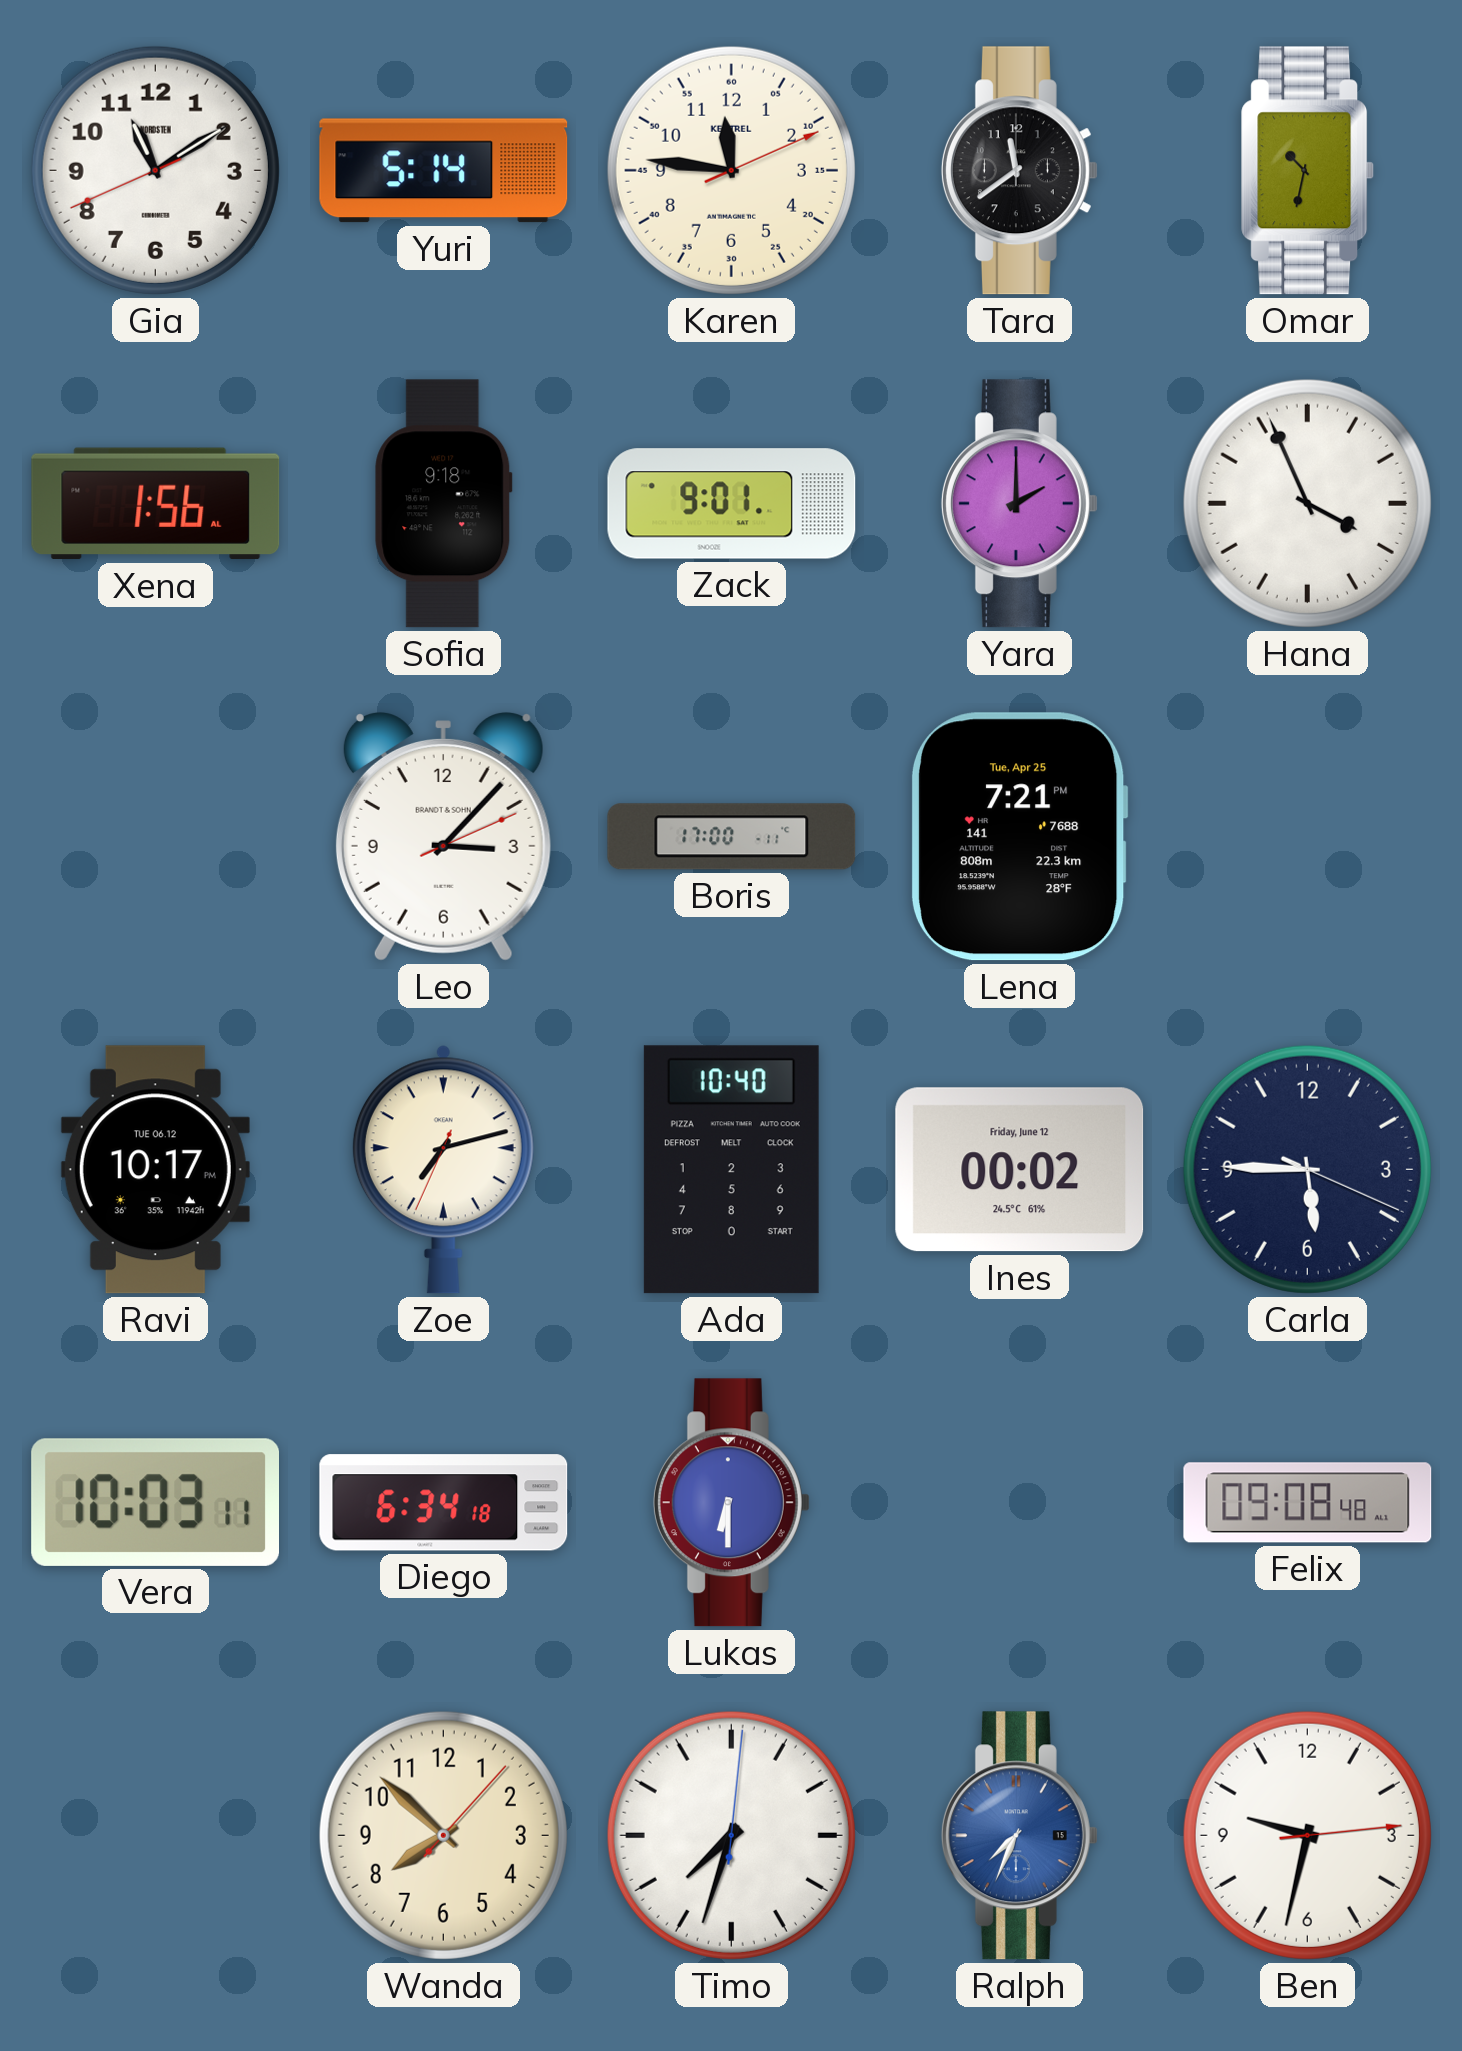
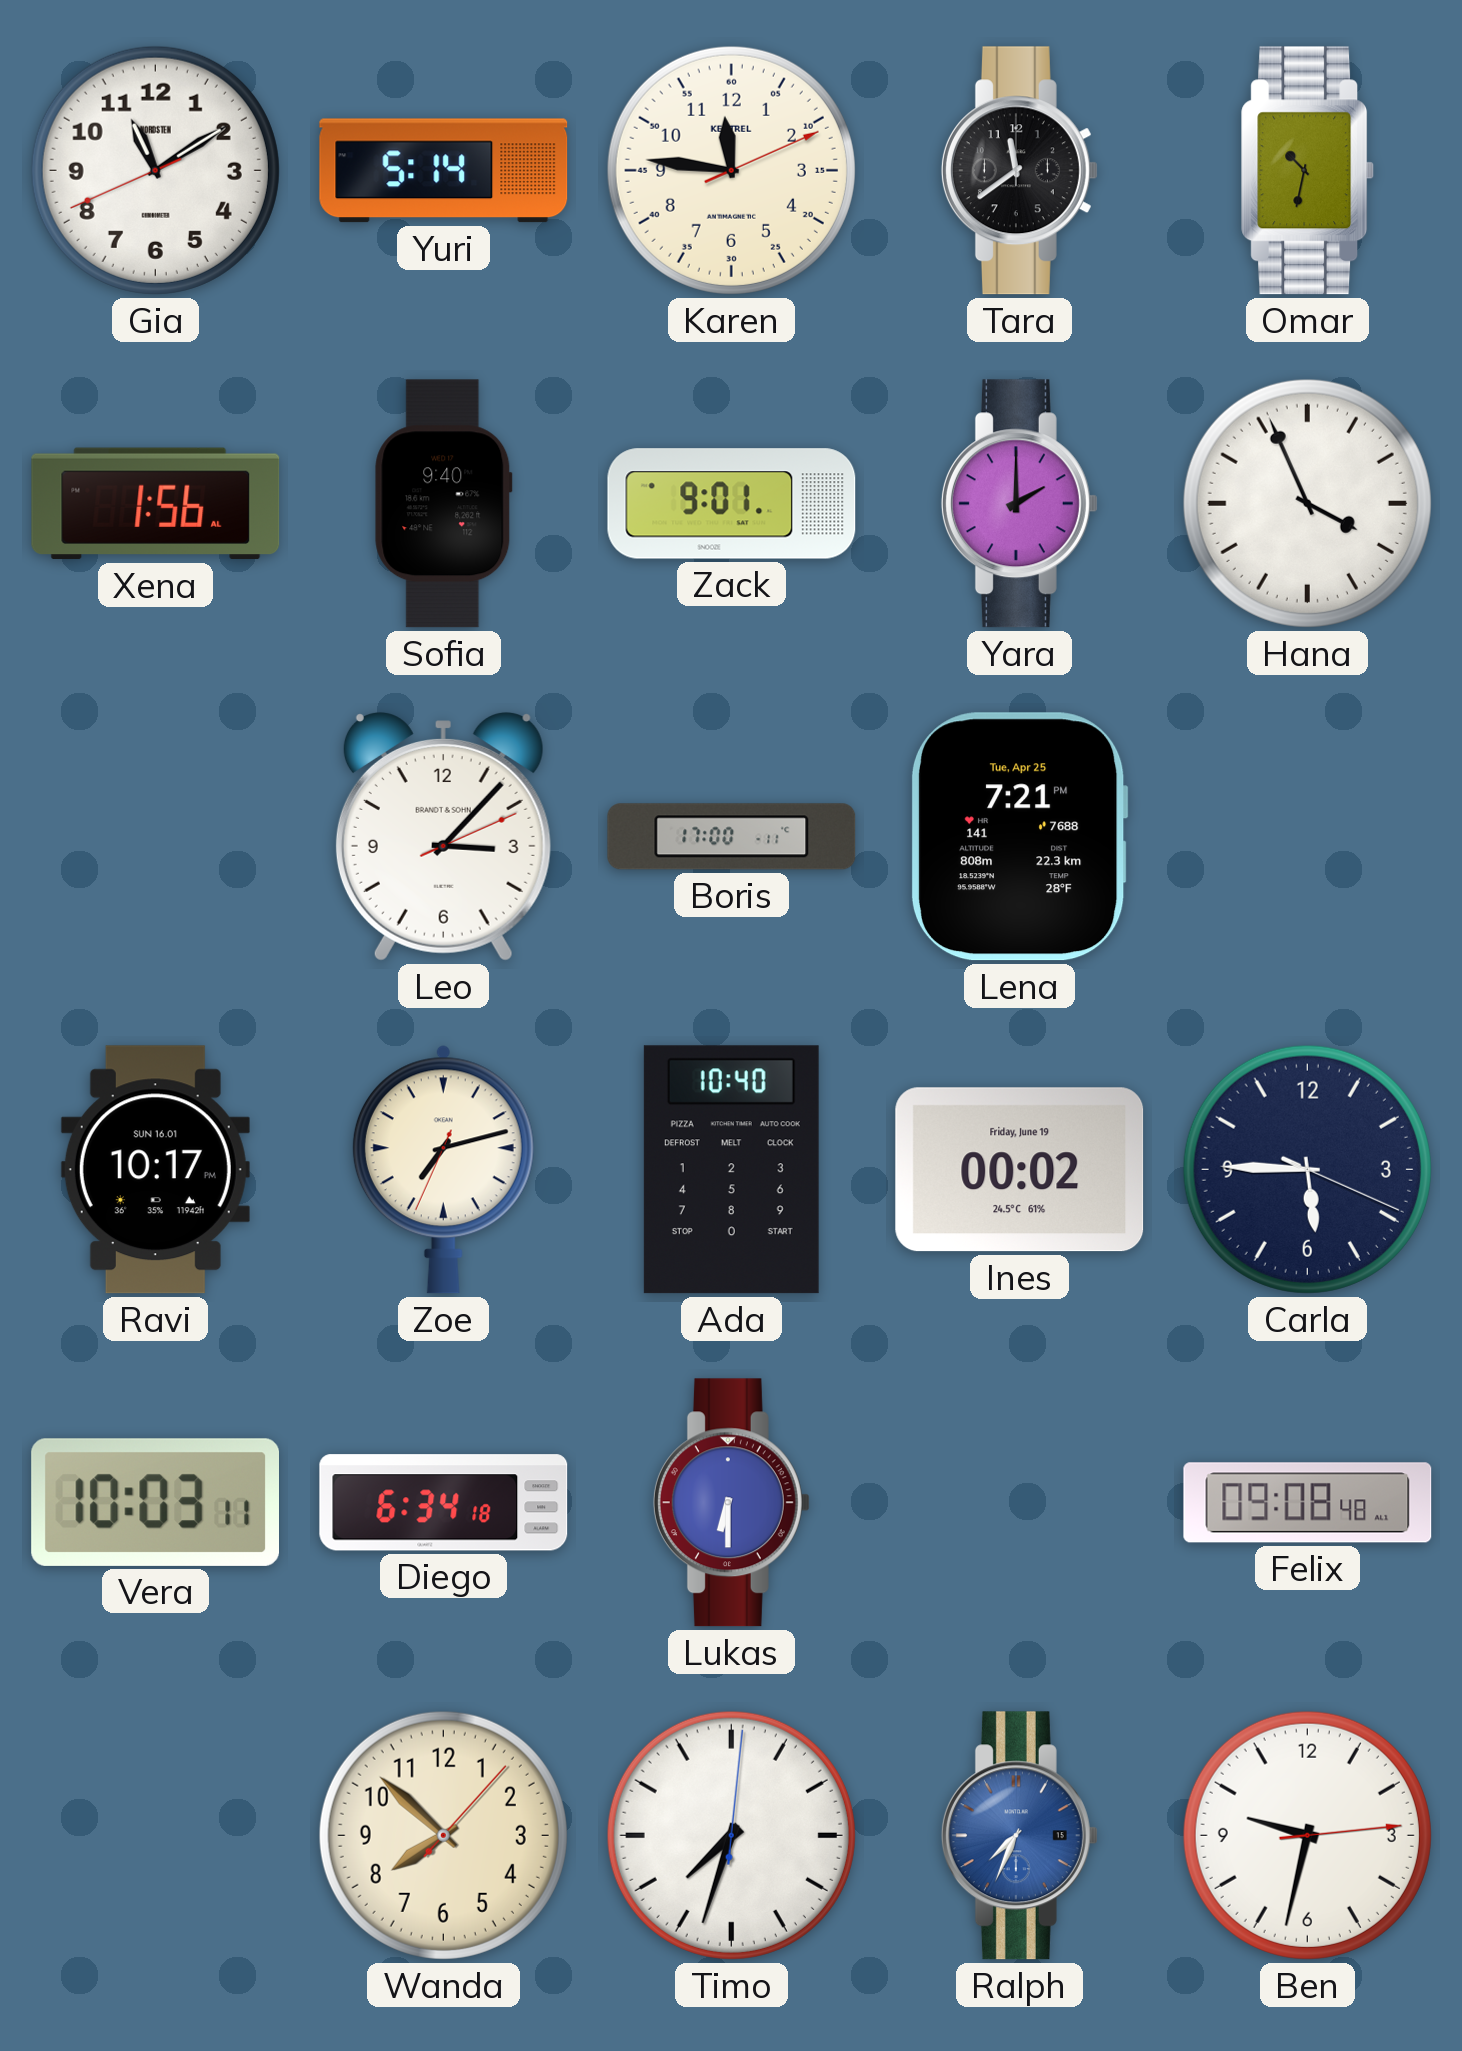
Sofia: 9:18 -> 9:40
Ravi date: TUE 06.12 -> SUN 16.01
Ines date: Friday, June 12 -> Friday, June 19
